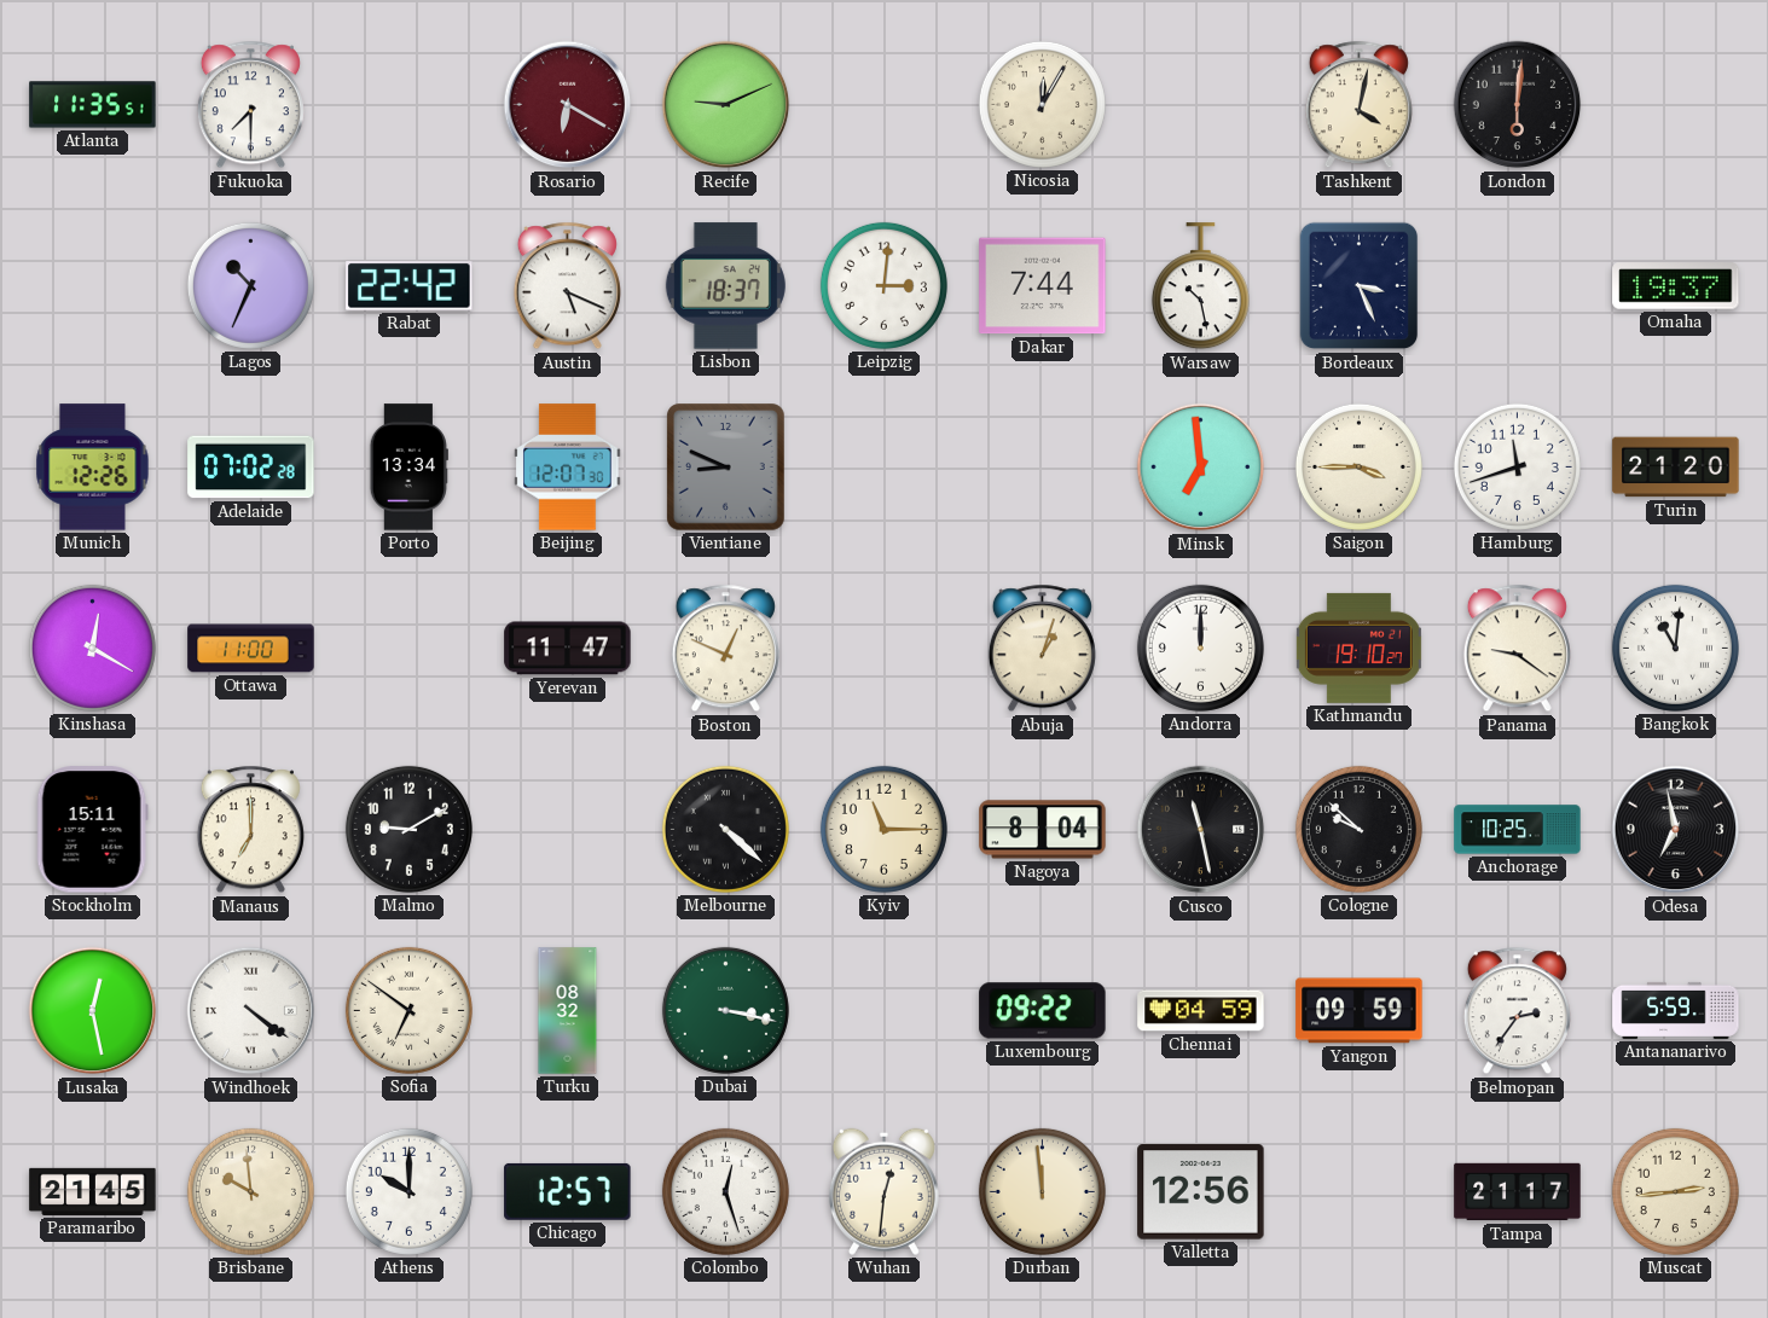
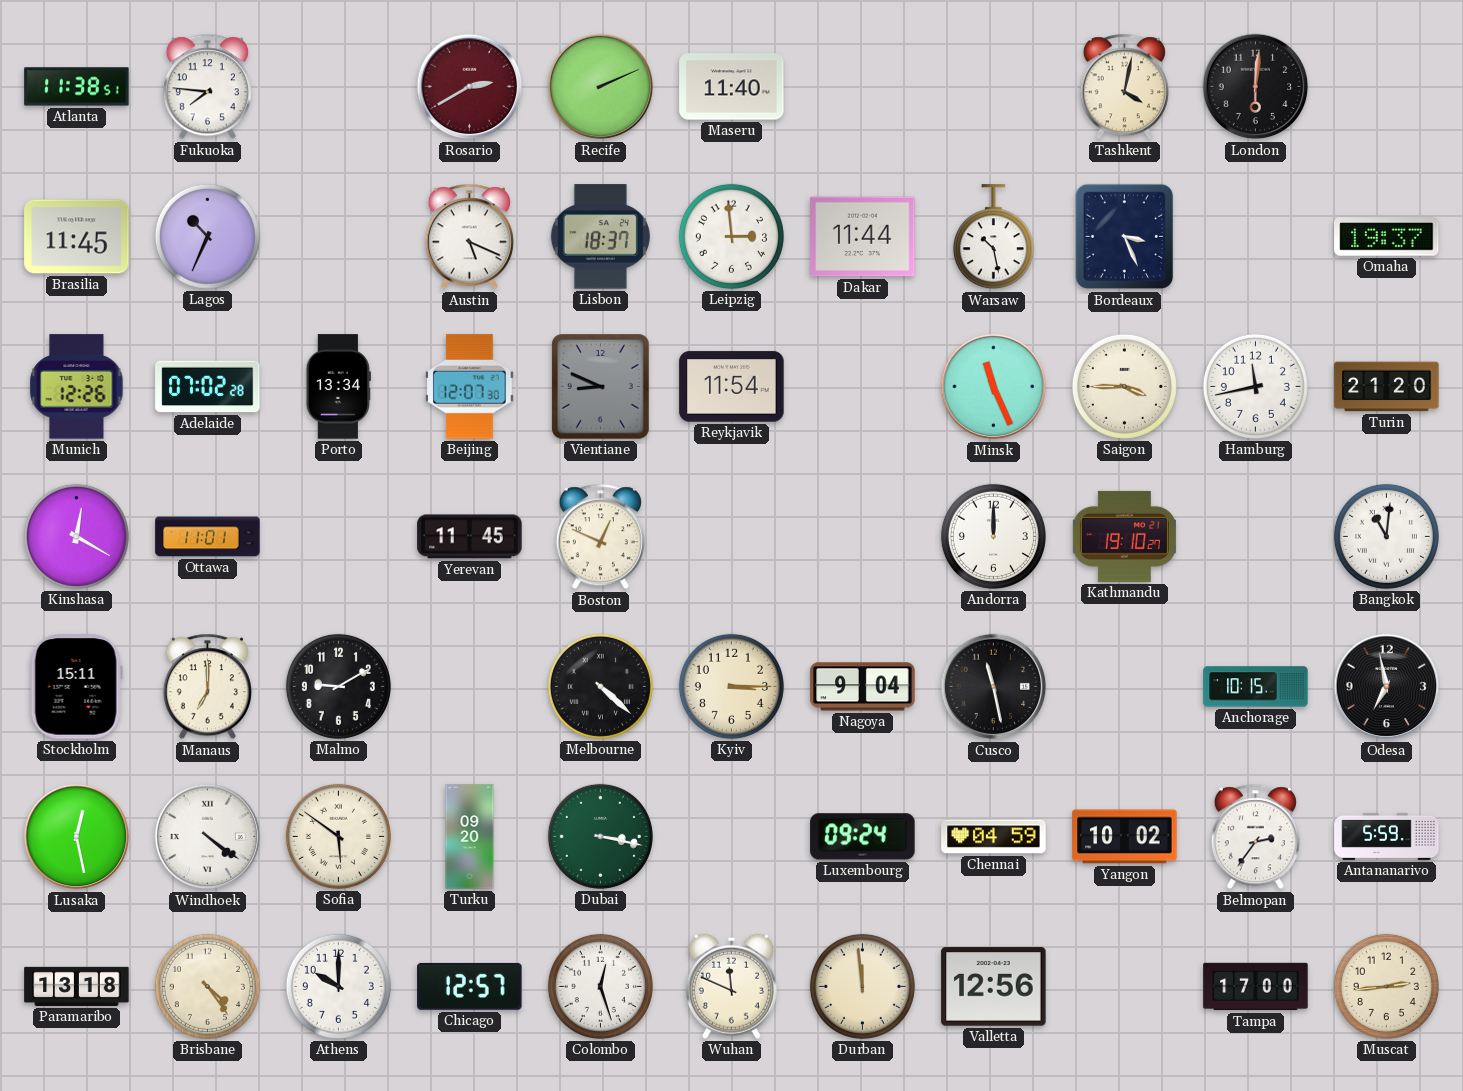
Atlanta: 11:35 -> 11:38
Fukuoka: 7:30 -> 7:46
Rosario: 6:20 -> 2:40
Recife: 9:11 -> 2:11
Maseru: none -> 11:40
Nicosia: 12:05 -> none
Brasilia: none -> 11:45
Rabat: 22:42 -> none
Leipzig: 3:01 -> 2:59
Dakar: 7:44 -> 11:44
Reykjavik: none -> 11:54
Minsk: 6:59 -> 11:26
Hamburg: 11:42 -> 11:43
Ottawa: 11:00 -> 11:01
Yerevan: 11:47 -> 11:45
Abuja: 1:03 -> none
Panama: 9:21 -> none
Kyiv: 11:15 -> 3:15
Nagoya: 8:04 -> 9:04
Cologne: 9:52 -> none
Anchorage: 10:25 -> 10:15
Sofia: 6:51 -> 5:51
Turku: 08:32 -> 09:20
Luxembourg: 09:22 -> 09:24
Yangon: 09:59 -> 10:02
Paramaribo: 21:45 -> 13:18
Brisbane: 9:59 -> 4:24
Wuhan: 12:31 -> 11:49
Tampa: 21:17 -> 17:00
